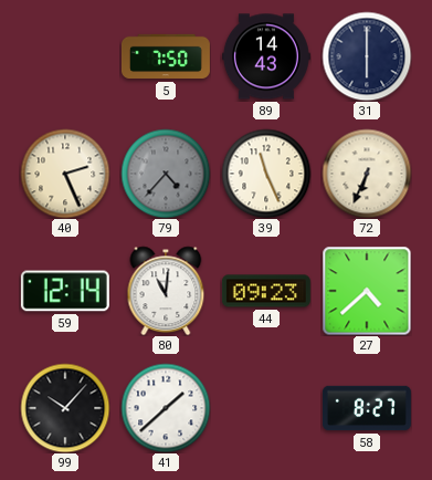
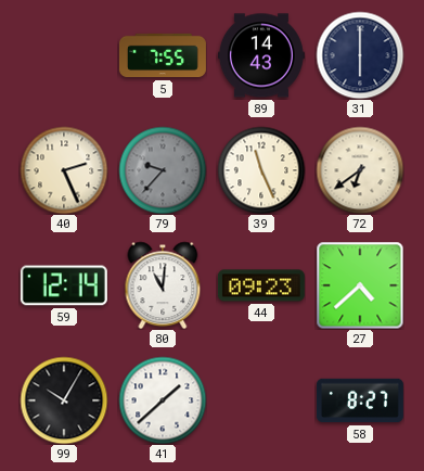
5: 7:50 -> 7:55
79: 4:37 -> 9:37
72: 6:34 -> 6:39
99: 10:07 -> 10:05
